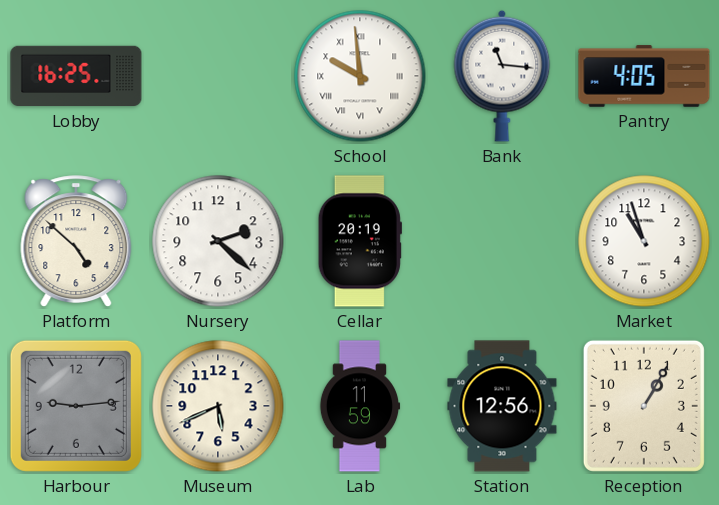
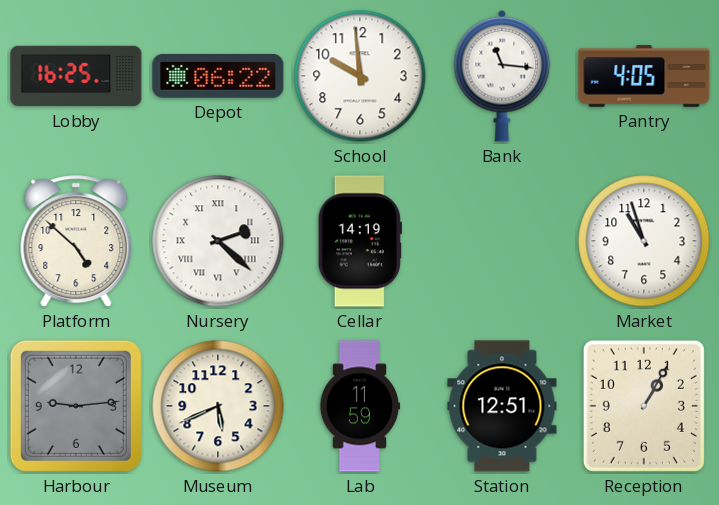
Depot: none -> 06:22
School numerals: Roman -> Arabic
Nursery numerals: Arabic -> Roman
Cellar: 20:19 -> 14:19
Station: 12:56 -> 12:51
